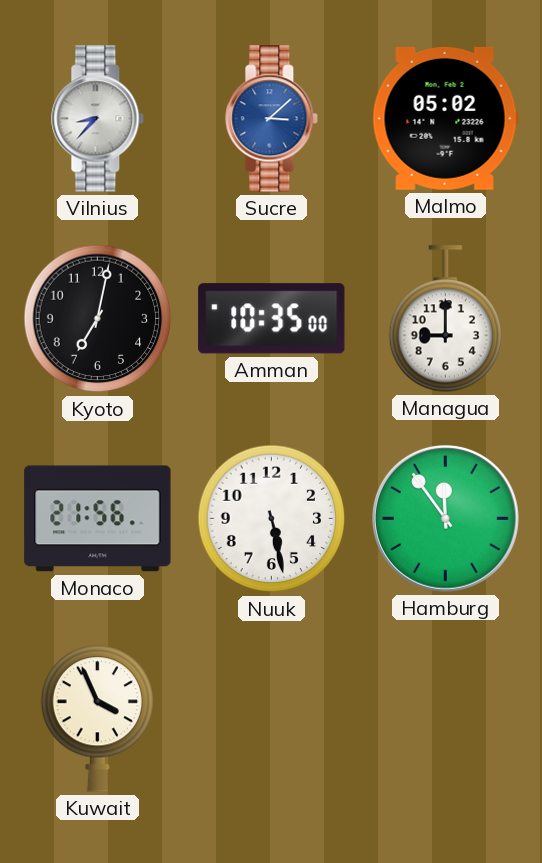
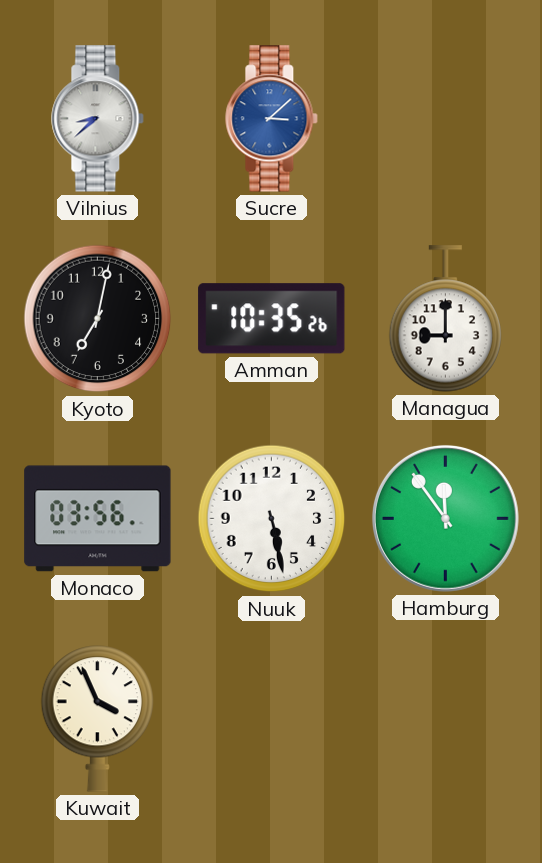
Vilnius: 8:37 -> 8:38
Malmo: 05:02 -> none
Amman: 10:35:00 -> 10:35:26
Monaco: 21:56 -> 03:56
